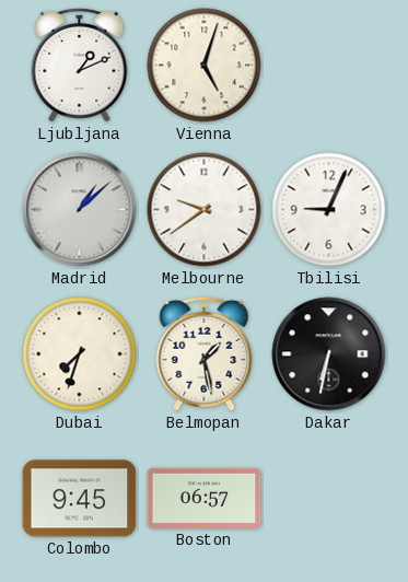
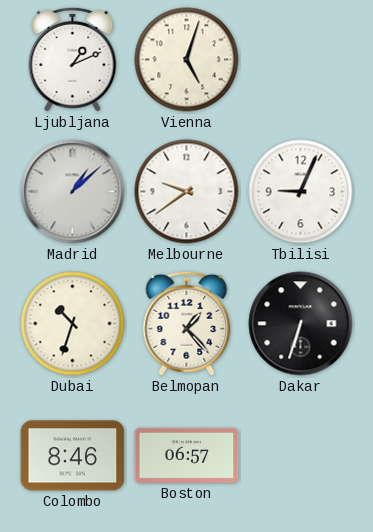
Dubai: 7:33 -> 10:33
Belmopan: 1:28 -> 1:23
Dakar: 6:32 -> 6:33
Colombo: 9:45 -> 8:46
